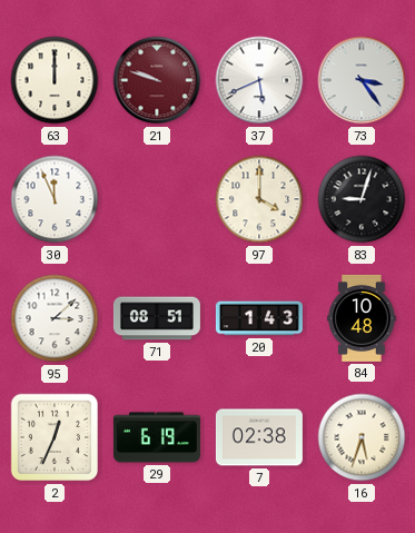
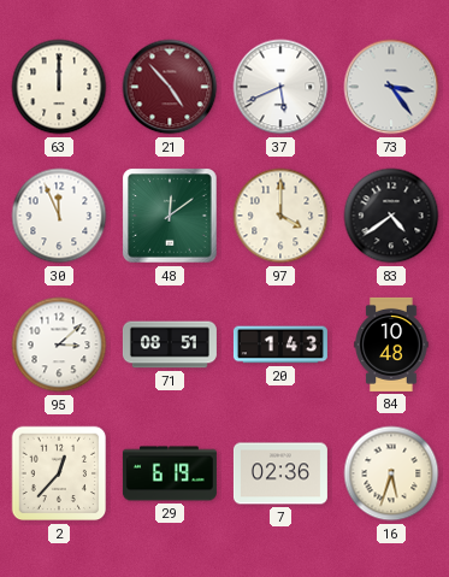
21: 9:48 -> 4:53
48: none -> 12:09
83: 9:03 -> 4:39
2: 12:34 -> 12:37
7: 02:38 -> 02:36
